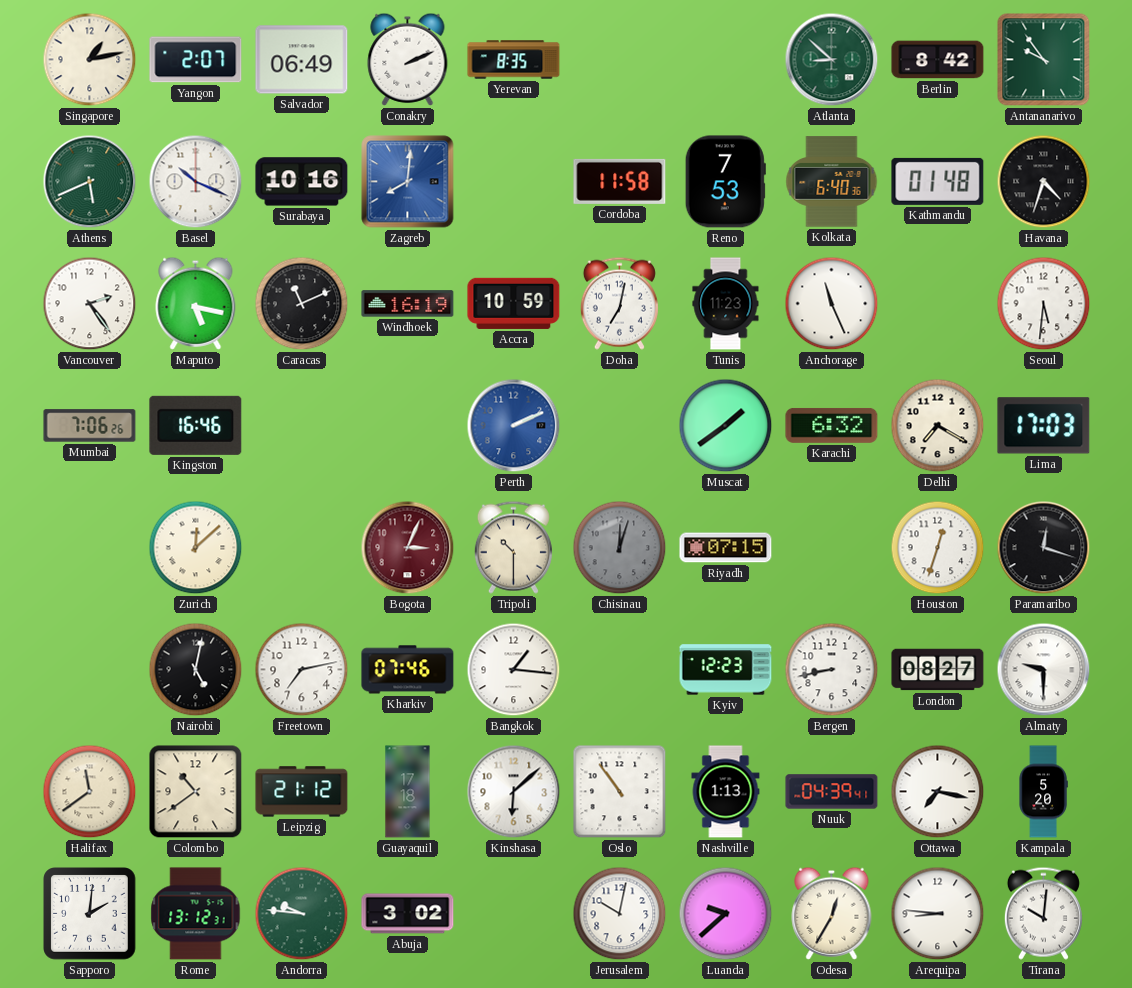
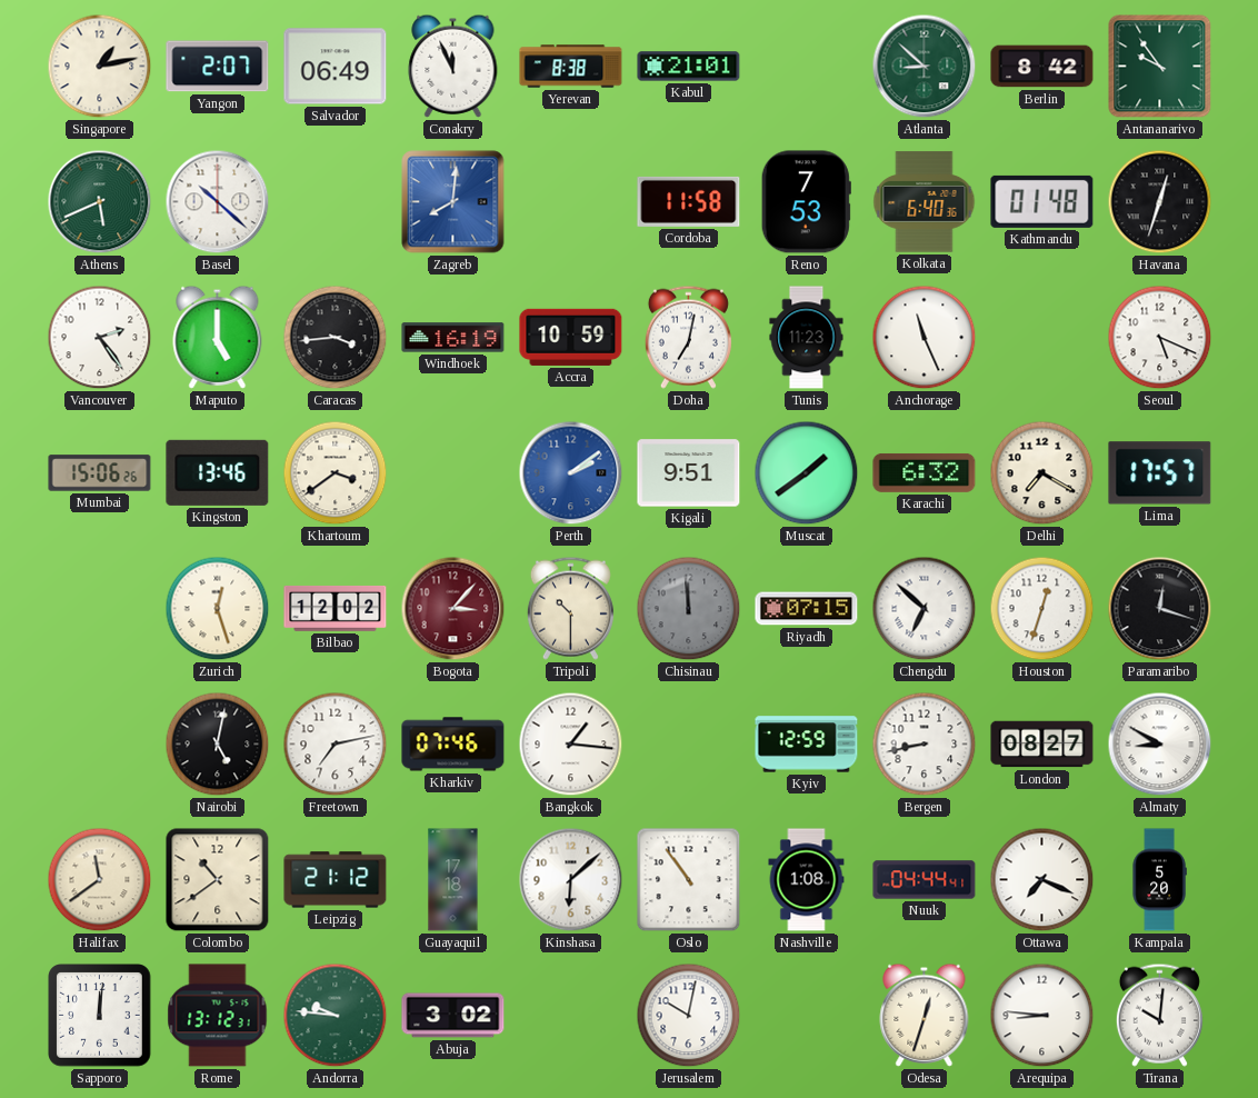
Conakry: 2:11 -> 11:56
Yerevan: 8:35 -> 8:38
Kabul: none -> 21:01
Basel: 10:19 -> 10:22
Surabaya: 10:16 -> none
Havana: 4:33 -> 12:33
Maputo: 5:17 -> 5:00
Caracas: 11:11 -> 3:44
Seoul: 5:31 -> 5:19
Mumbai: 7:06 -> 15:06
Kingston: 16:46 -> 13:46
Khartoum: none -> 3:39
Perth: 2:11 -> 2:09
Kigali: none -> 9:51
Lima: 17:03 -> 17:57
Zurich: 12:08 -> 12:27
Bilbao: none -> 12:02
Bogota: 3:04 -> 3:07
Chisinau: 12:03 -> 11:59
Chengdu: none -> 6:52
Kyiv: 12:23 -> 12:59
Almaty: 9:30 -> 8:50
Nashville: 1:13 -> 1:08
Nuuk: 04:39 -> 04:44
Ottawa: 7:17 -> 7:19
Sapporo: 2:01 -> 12:01
Luanda: 9:38 -> none
Odesa: 12:35 -> 12:33
